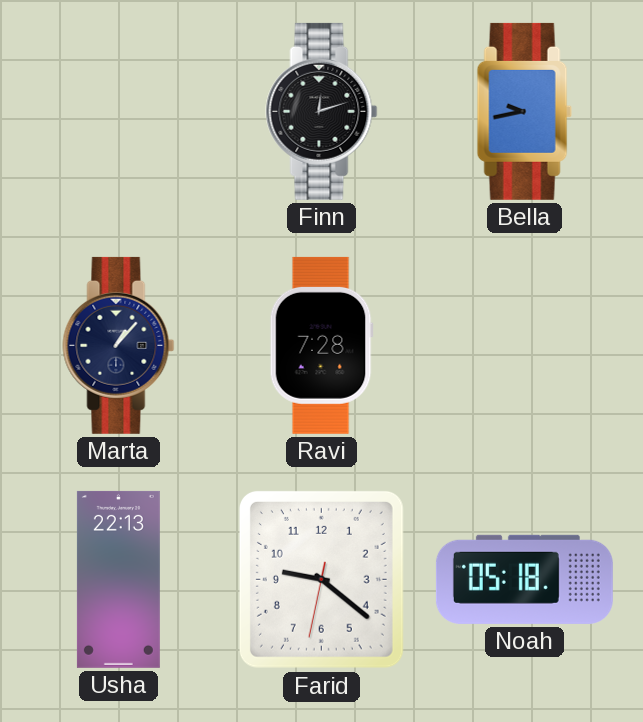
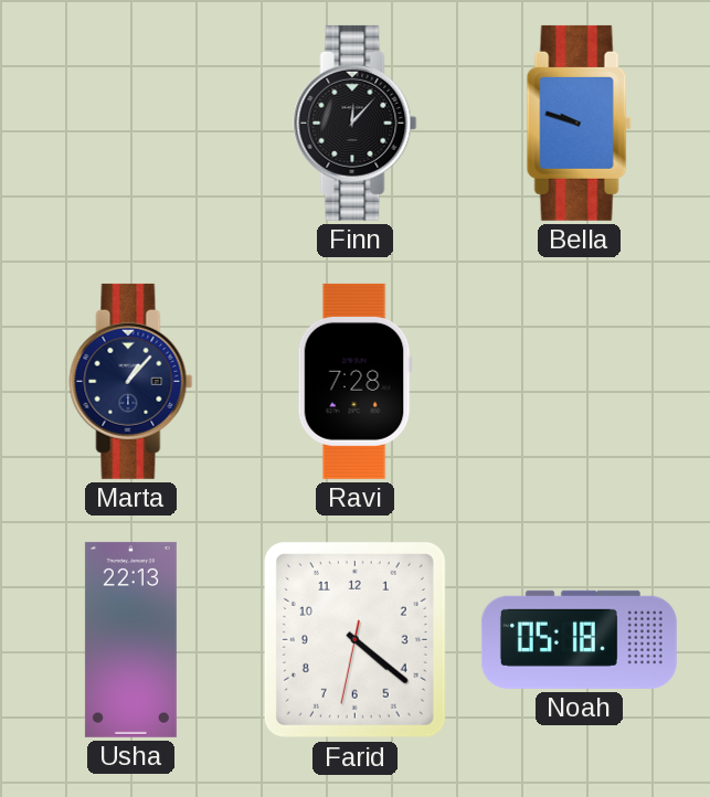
Finn: 12:12 -> 12:07
Bella: 9:43 -> 9:48
Farid: 9:21 -> 4:21
